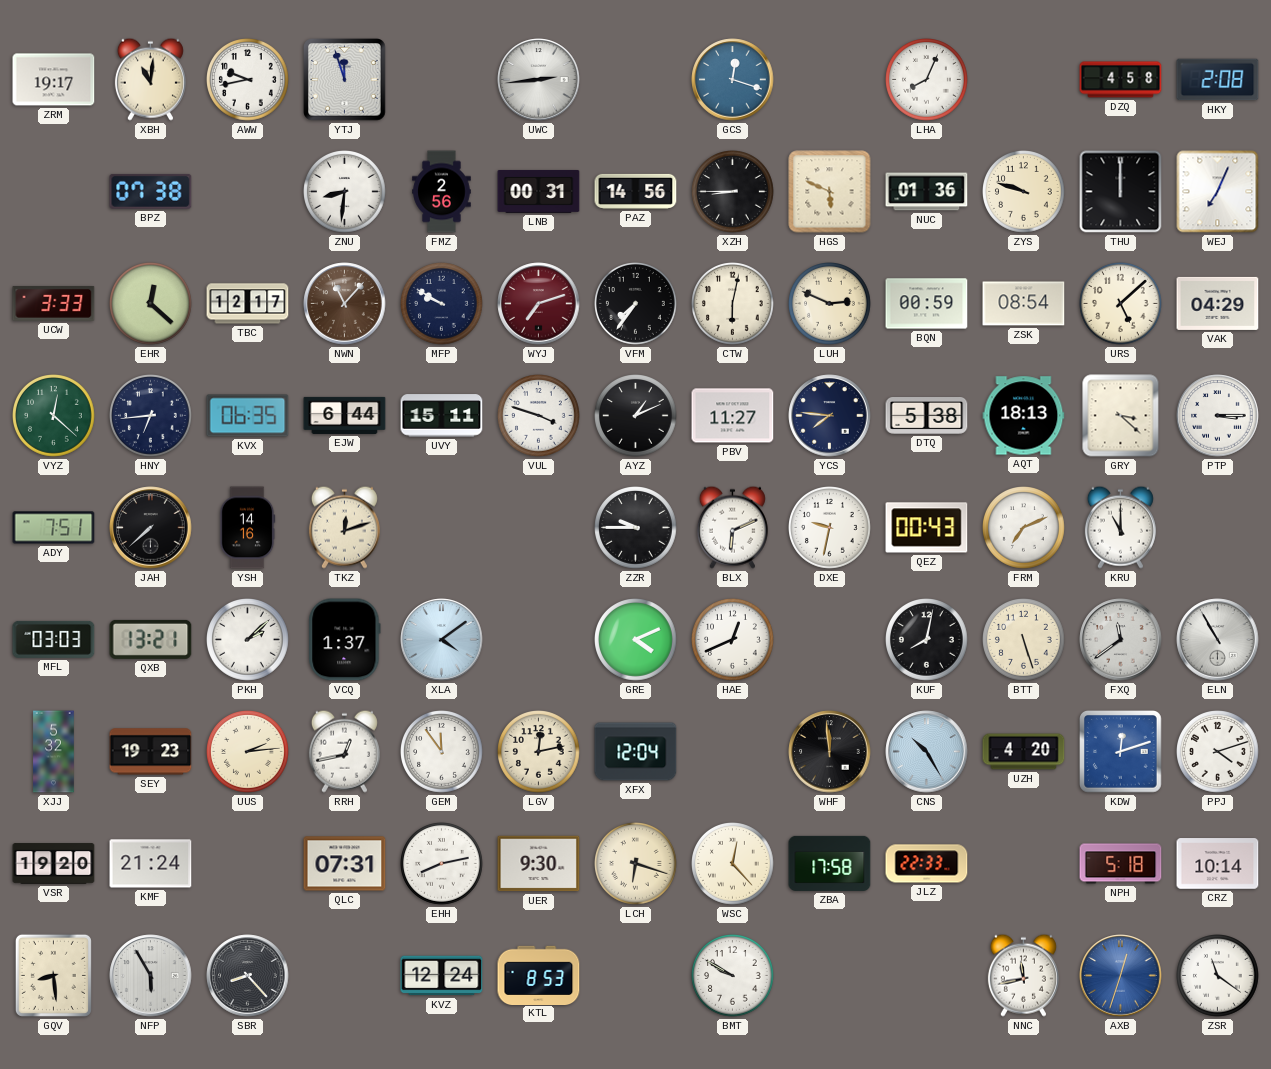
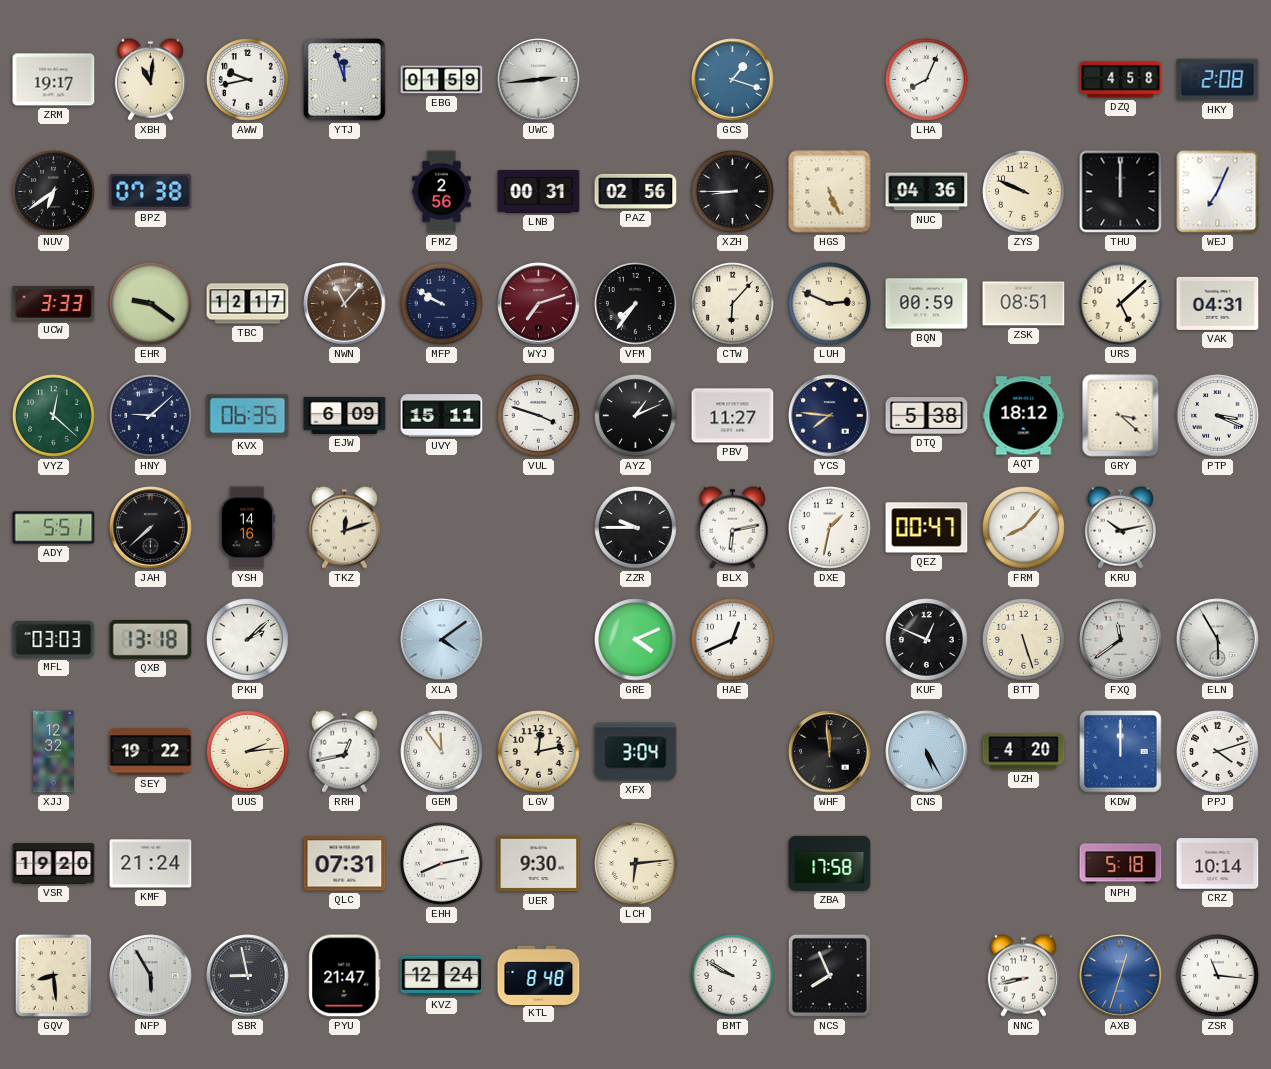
EBG: none -> 01:59
GCS: 12:18 -> 1:18
NUV: none -> 6:39
ZNU: 8:31 -> none
PAZ: 14:56 -> 02:56
HGS: 5:49 -> 5:26
NUC: 01:36 -> 04:36
ZYS: 9:48 -> 9:49
EHR: 12:22 -> 9:21
CTW: 6:02 -> 6:07
ZSK: 08:54 -> 08:51
VAK: 04:29 -> 04:31
HNY: 6:44 -> 9:08
EJW: 6:44 -> 6:09
AQT: 18:13 -> 18:12
PTP: 3:15 -> 3:19
ADY: 7:51 -> 5:51
BLX: 6:11 -> 6:13
DXE: 9:32 -> 1:32
QEZ: 00:43 -> 00:47
FRM: 7:11 -> 8:07
KRU: 11:00 -> 10:13
QXB: 13:21 -> 13:18
VCQ: 1:37 -> none
KUF: 8:02 -> 12:49
ELN: 10:55 -> 5:55
XJJ: 5:32 -> 12:32
SEY: 19:23 -> 19:22
XFX: 12:04 -> 3:04
CNS: 10:25 -> 5:25
KDW: 12:12 -> 12:00
LCH: 6:18 -> 6:14
WSC: 12:23 -> none
JLZ: 22:33 -> none
SBR: 8:23 -> 8:58
PYU: none -> 21:47
KTL: 8:53 -> 8:48
NCS: none -> 7:56
NNC: 11:43 -> 8:43
ZSR: 11:21 -> 11:16
